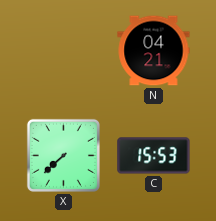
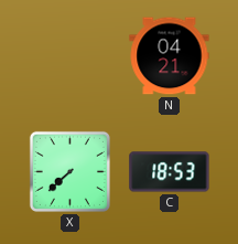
C: 15:53 -> 18:53
